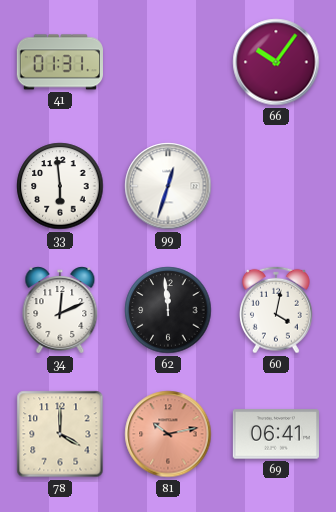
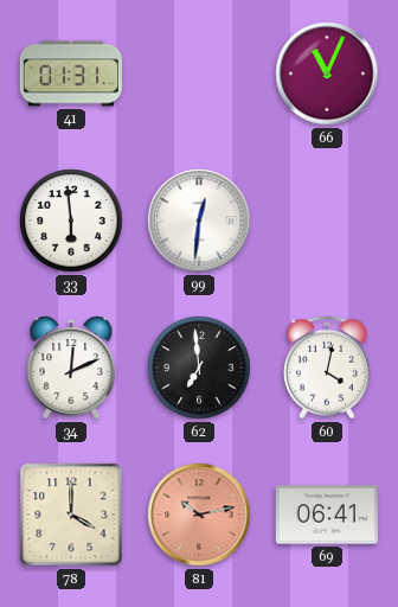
66: 10:06 -> 11:04
99: 12:33 -> 12:31
62: 11:59 -> 6:59
